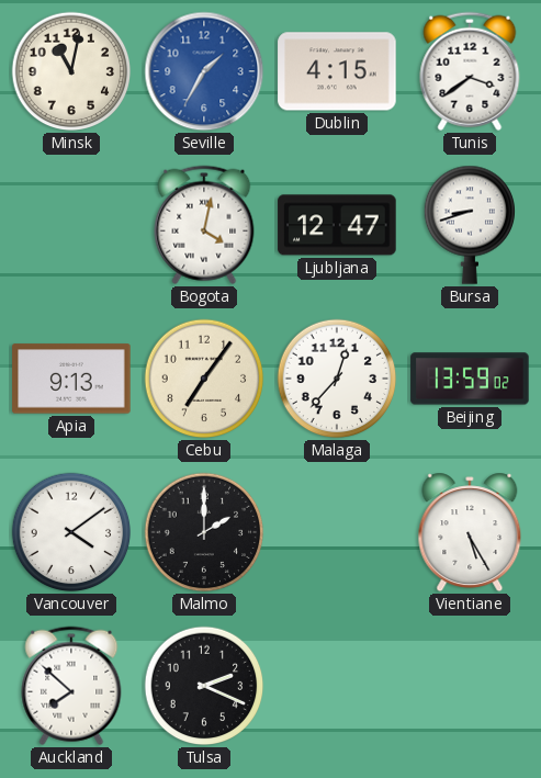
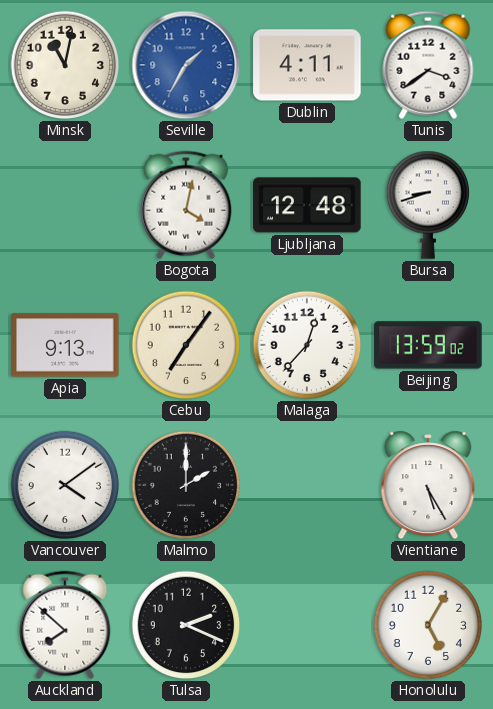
Dublin: 4:15 -> 4:11
Ljubljana: 12:47 -> 12:48
Honolulu: none -> 5:05
